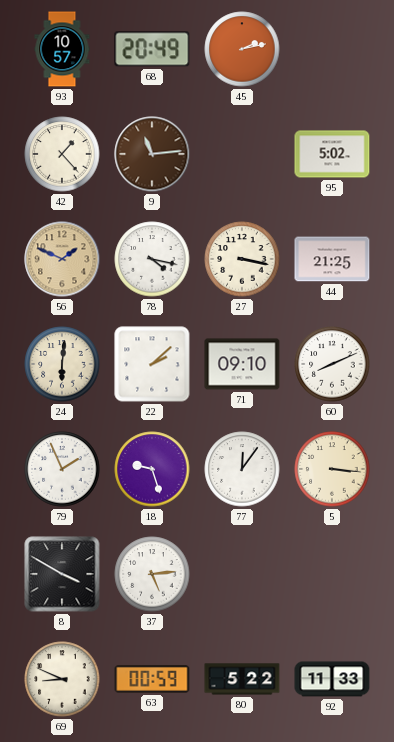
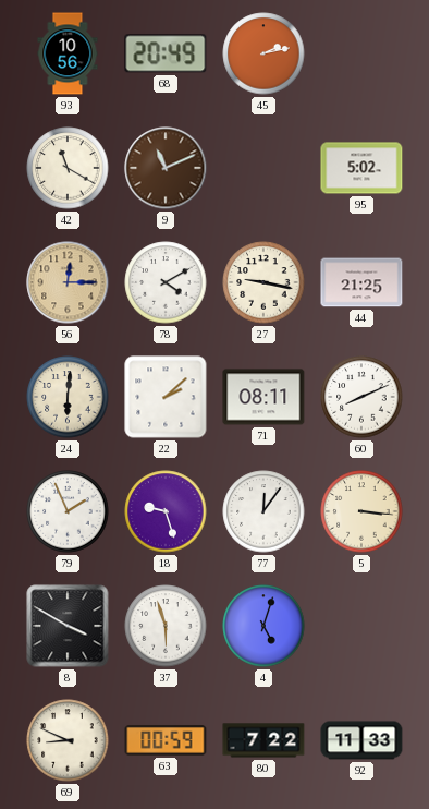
93: 10:57 -> 10:56
42: 1:23 -> 11:20
9: 11:14 -> 11:11
56: 1:49 -> 12:15
78: 4:17 -> 4:10
27: 3:17 -> 9:17
71: 09:10 -> 08:11
37: 5:14 -> 5:57
4: none -> 5:03
80: 5:22 -> 7:22
